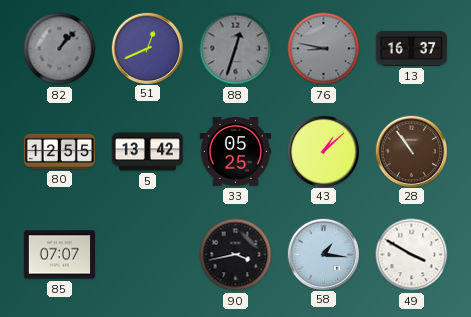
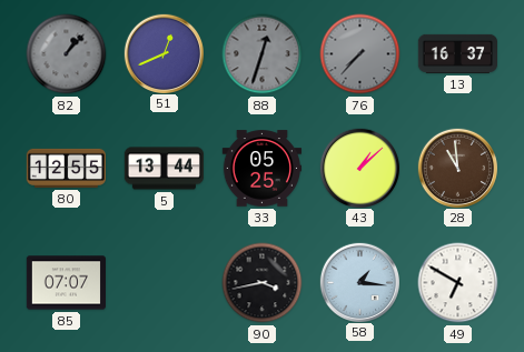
76: 8:47 -> 7:37
5: 13:42 -> 13:44
28: 10:54 -> 10:59
49: 3:50 -> 6:50
